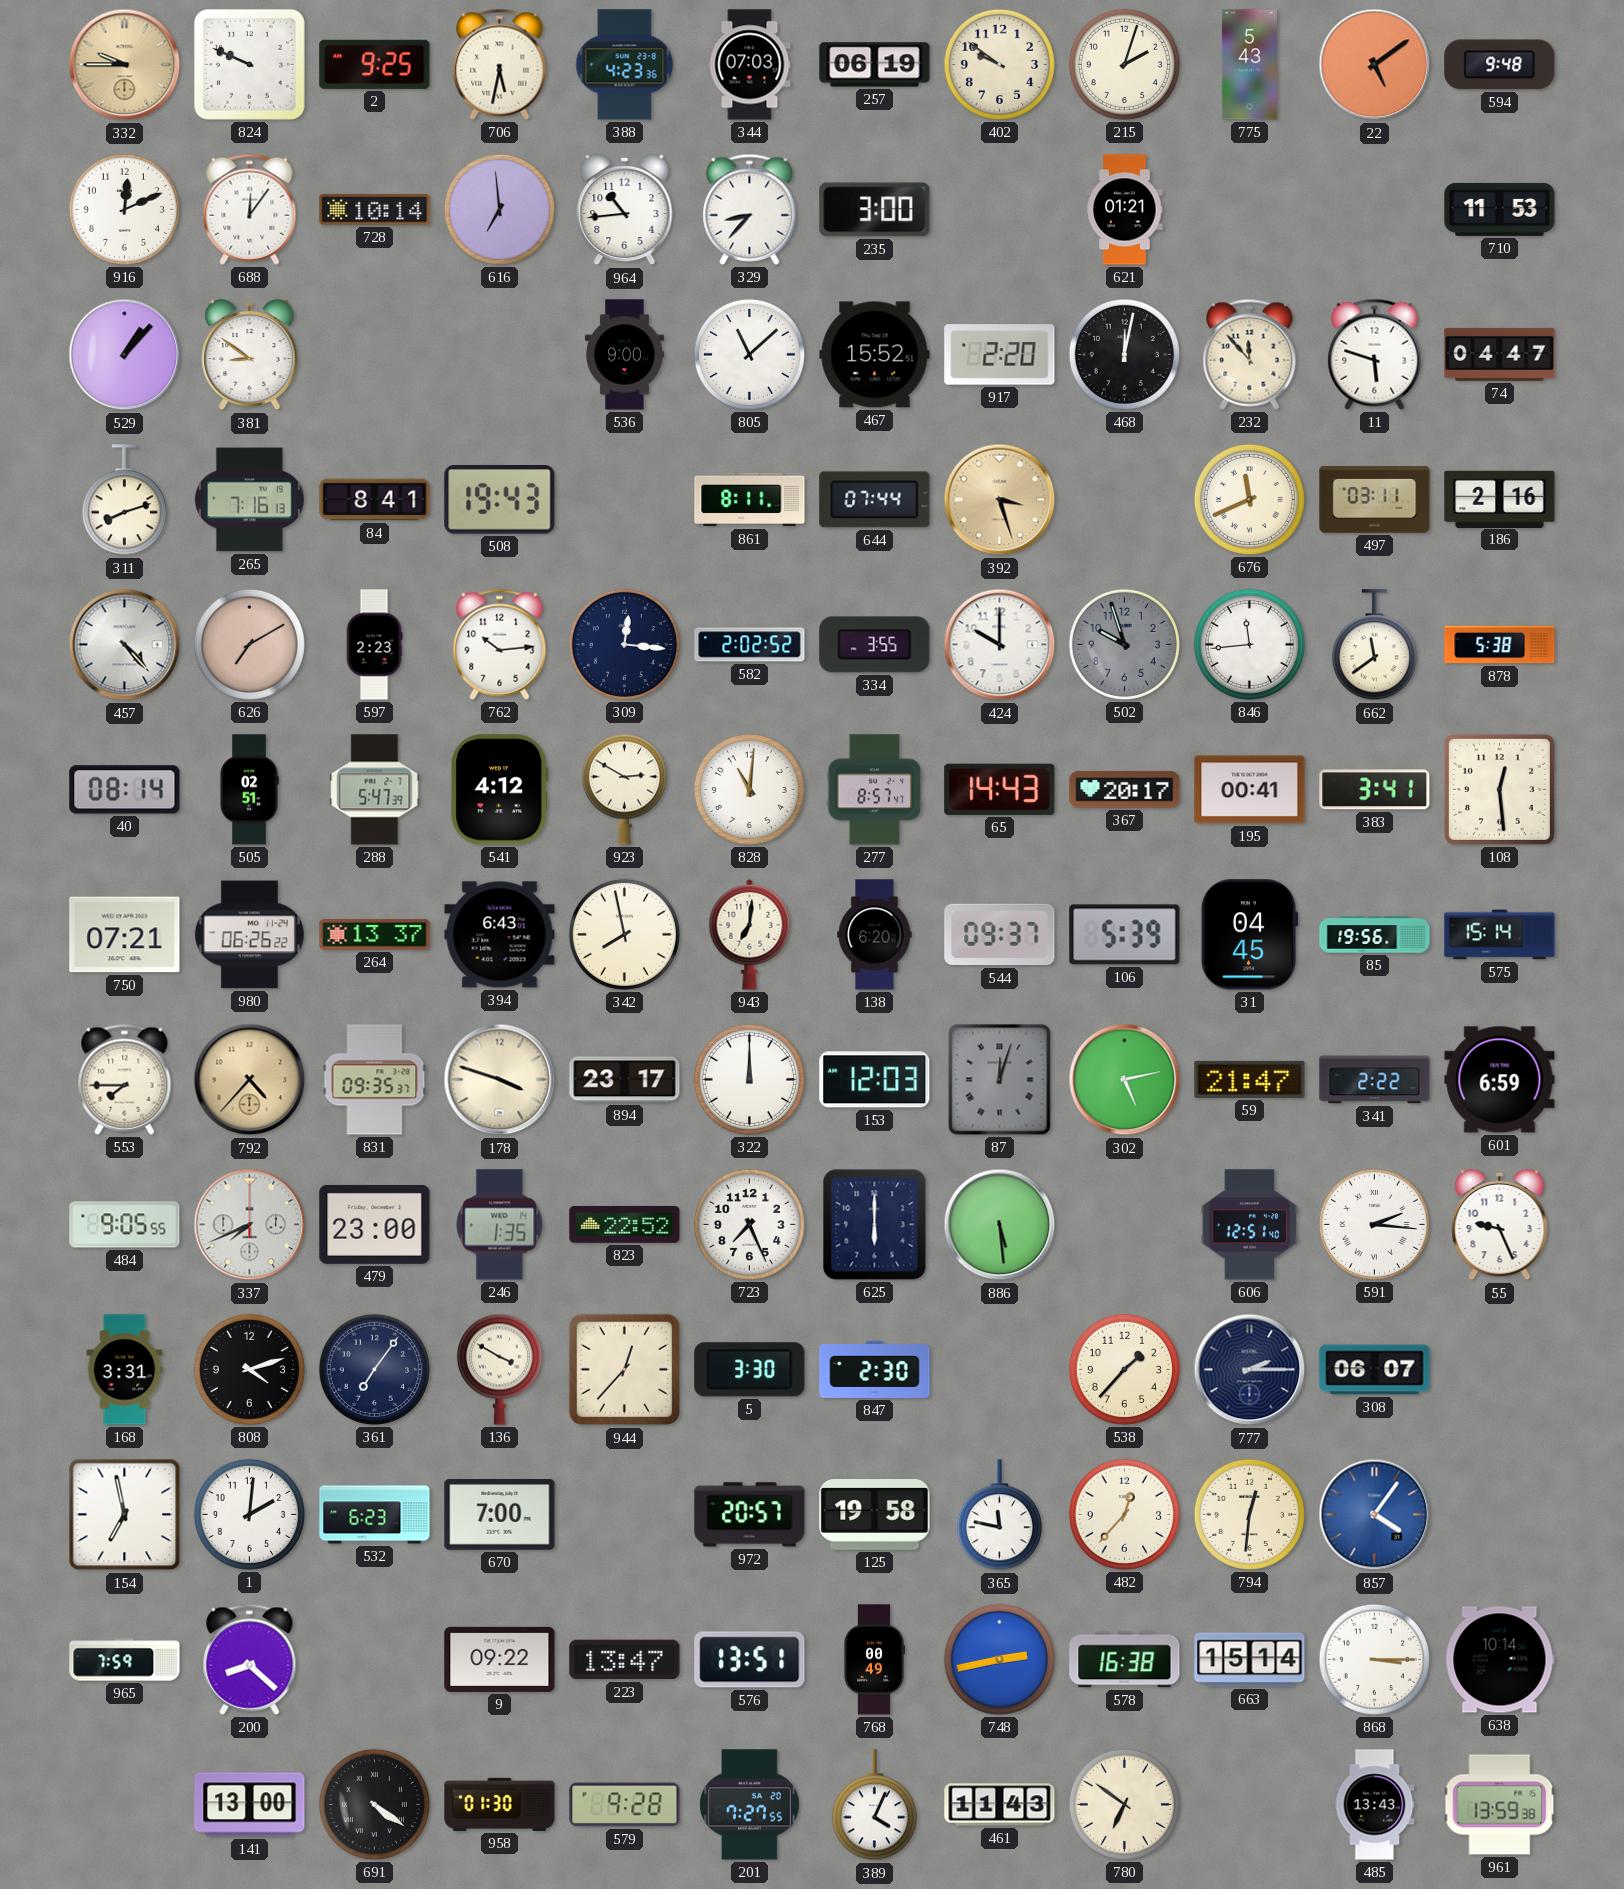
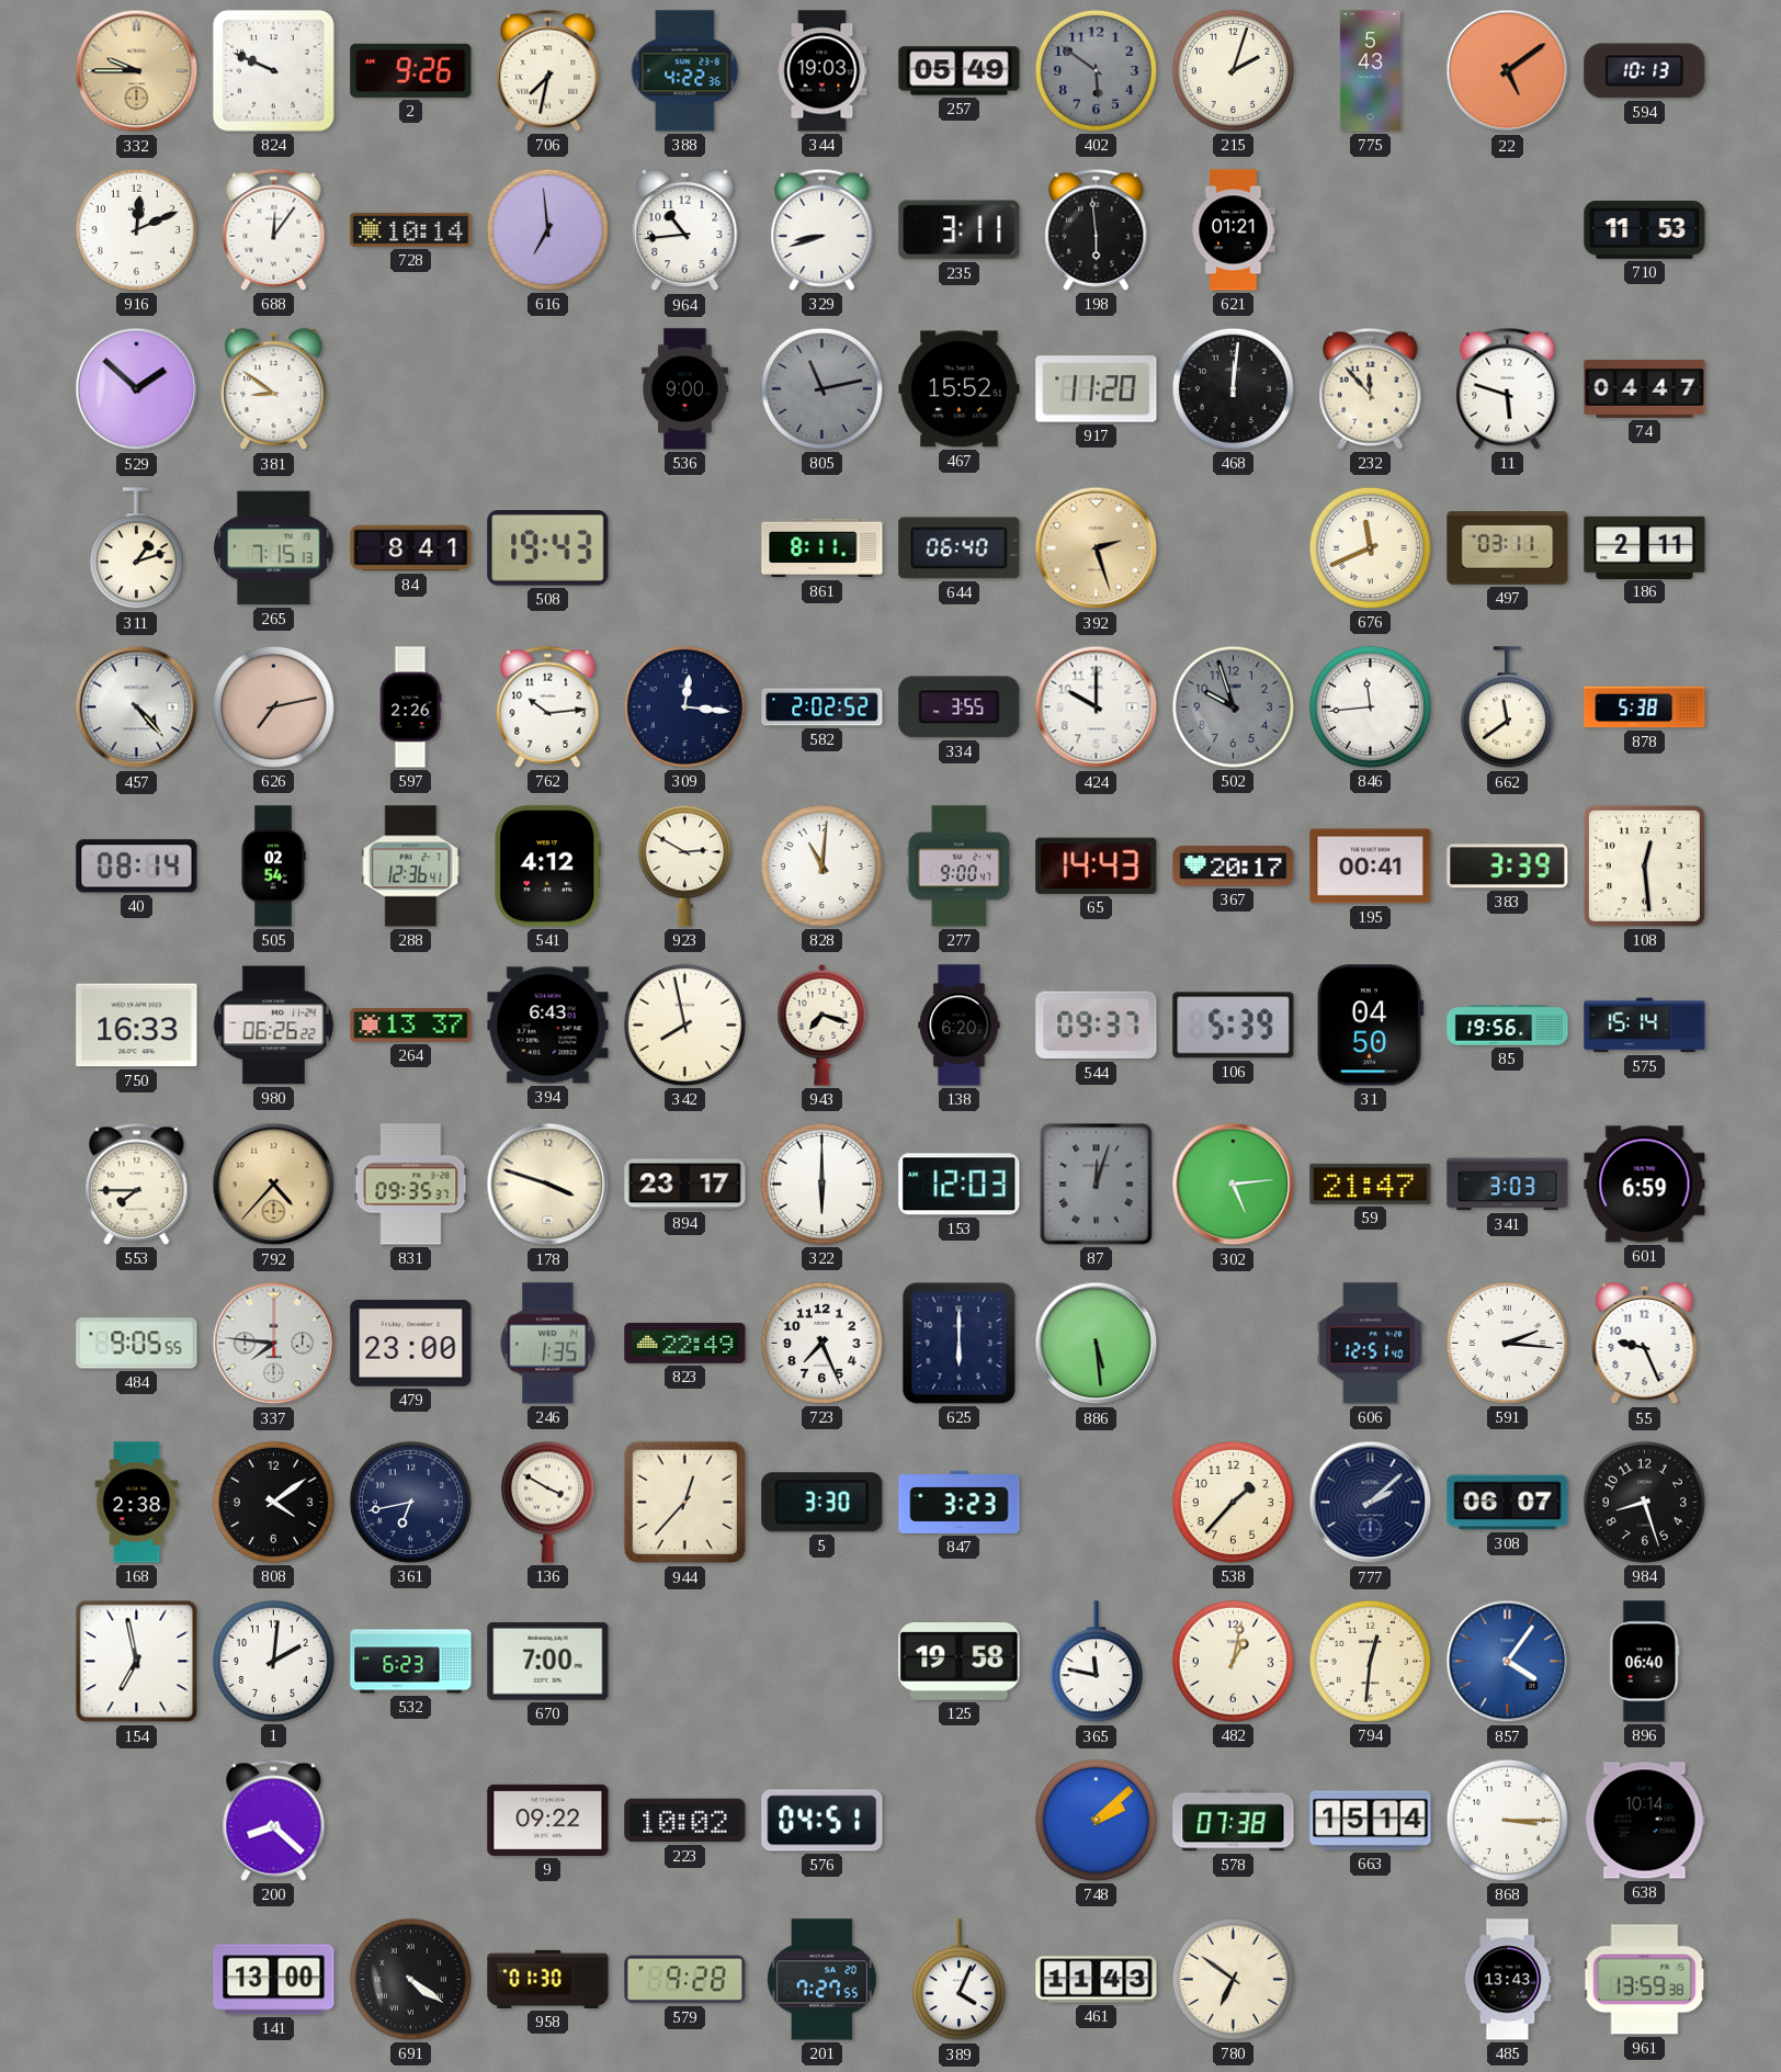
2: 9:25 -> 9:26
706: 5:32 -> 7:32
388: 4:23 -> 4:22
344: 07:03 -> 19:03
257: 06:19 -> 05:49
402: 9:51 -> 5:51
402 dial: cream -> grey
594: 9:48 -> 10:13
329: 8:37 -> 8:42
235: 3:00 -> 3:11
198: none -> 5:59
529: 1:07 -> 1:52
805: 11:08 -> 11:13
805 dial: white -> grey
917: 2:20 -> 11:20
468: 12:02 -> 12:01
311: 8:12 -> 1:12
265: 7:16 -> 7:15
644: 07:44 -> 06:40
392: 3:27 -> 2:27
186: 2:16 -> 2:11
626: 7:10 -> 7:13
597: 2:23 -> 2:26
505: 02:51 -> 02:54
288: 5:47 -> 12:36
277: 8:57 -> 9:00
383: 3:41 -> 3:39
750: 07:21 -> 16:33
943: 7:01 -> 7:18
31: 04:45 -> 04:50
322: 12:00 -> 6:00
302: 5:13 -> 5:14
341: 2:22 -> 3:03
337: 7:41 -> 7:46
823: 22:52 -> 22:49
168: 3:31 -> 2:38
808: 4:12 -> 4:09
361: 7:06 -> 6:43
847: 2:30 -> 3:23
777: 2:15 -> 2:08
984: none -> 8:27
972: 20:57 -> none
482: 12:37 -> 1:02
896: none -> 06:40
965: 7:59 -> none
223: 13:47 -> 10:02
576: 13:51 -> 04:51
768: 00:49 -> none
748: 2:43 -> 2:08
578: 16:38 -> 07:38
